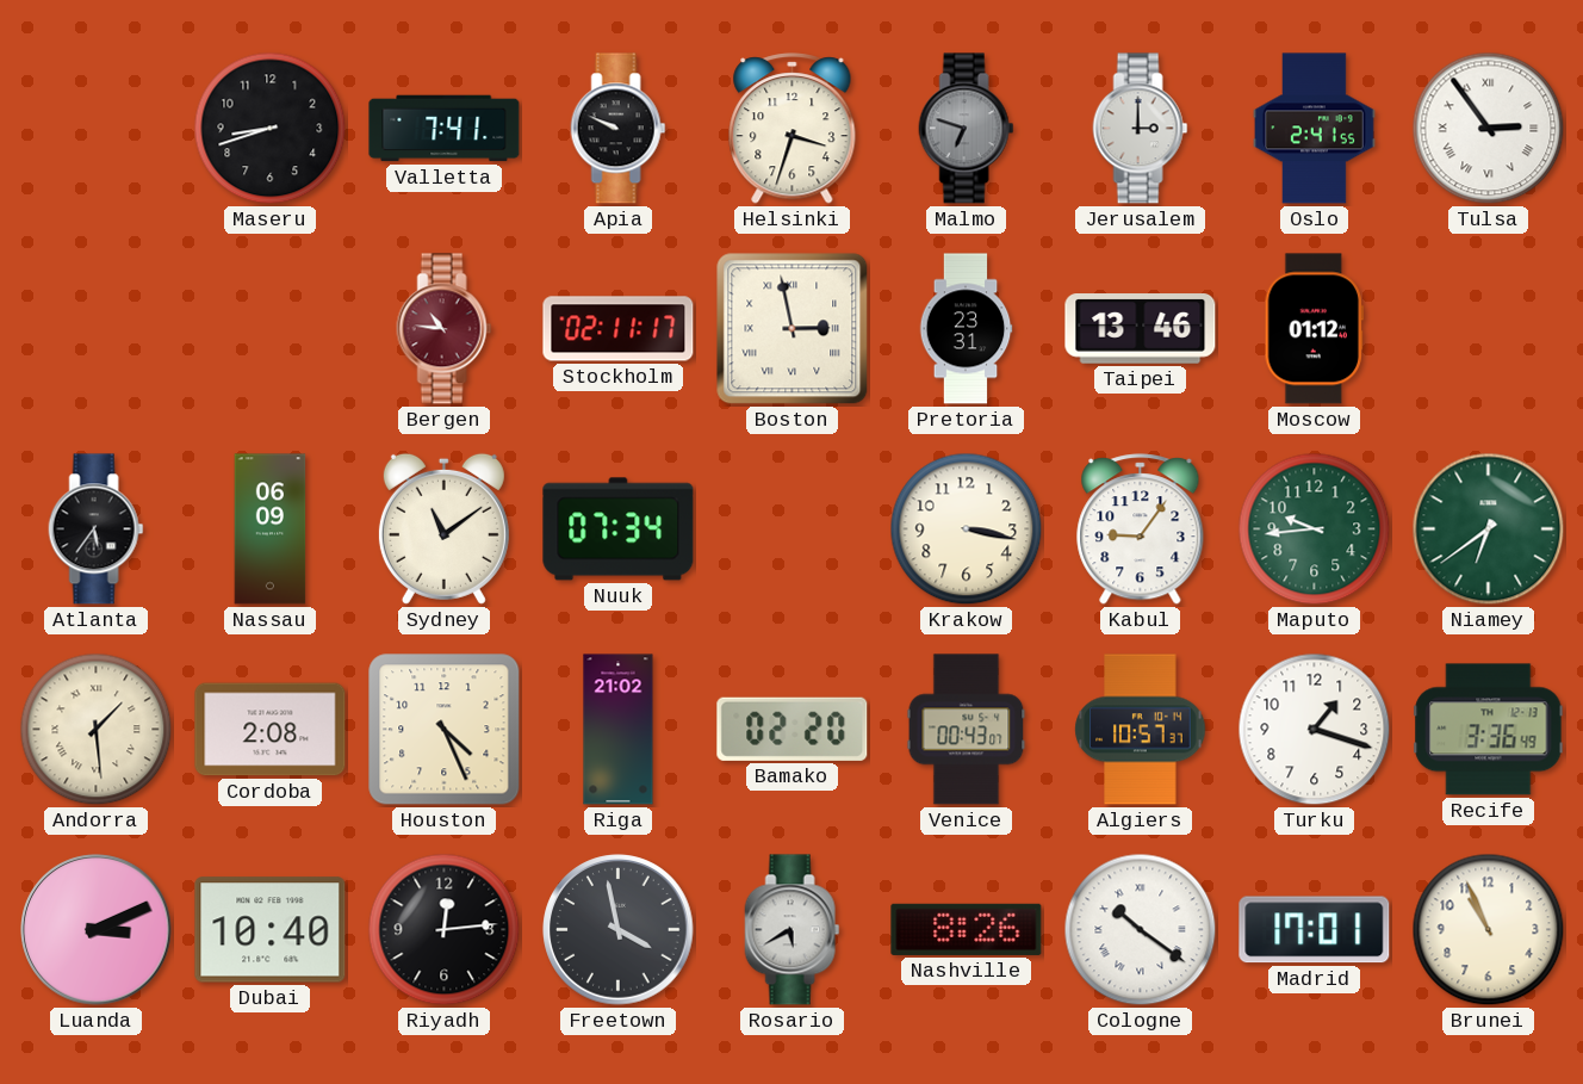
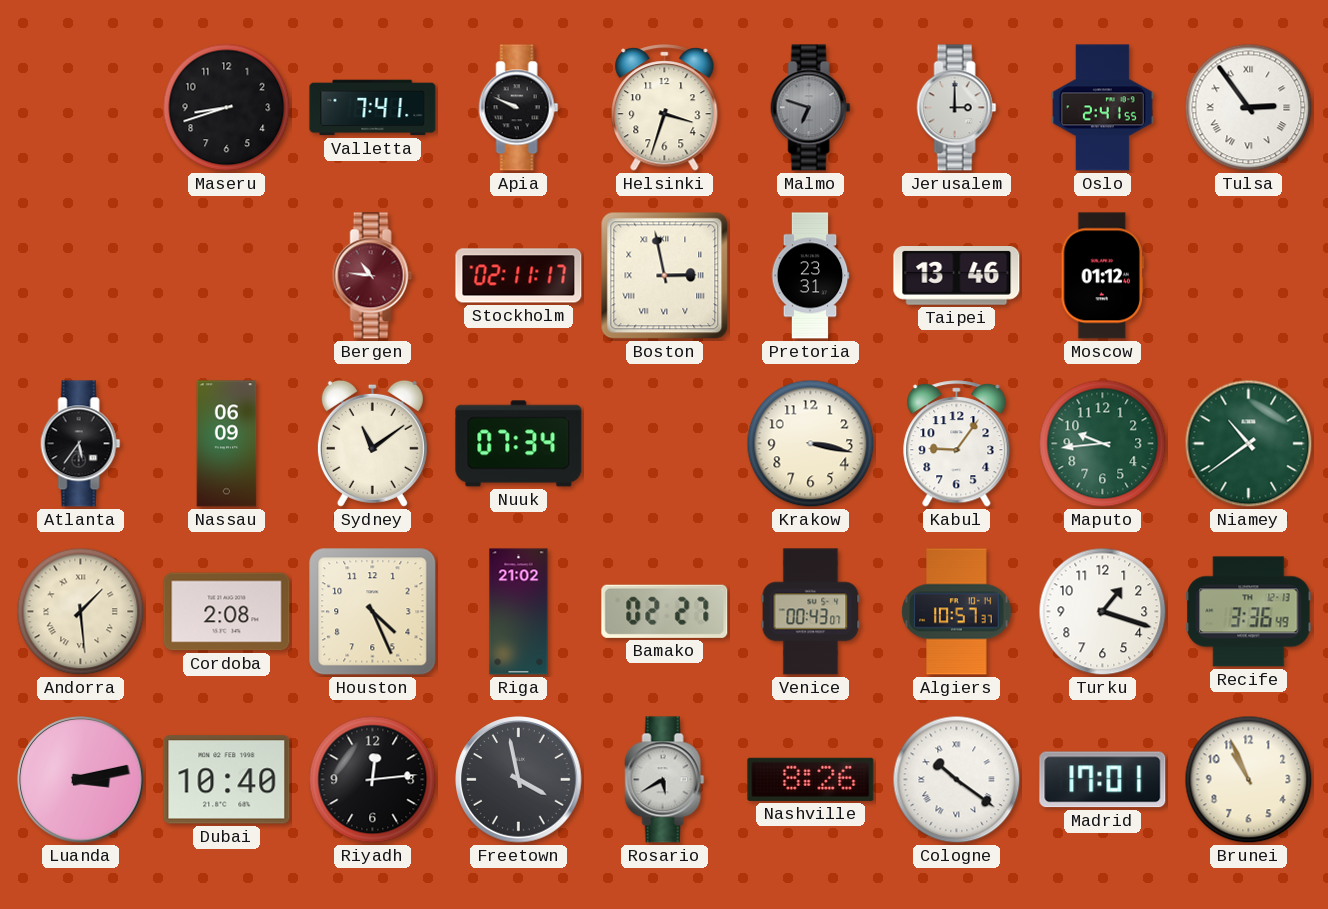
Niamey: 6:39 -> 10:39
Bamako: 02:20 -> 02:27
Luanda: 3:11 -> 3:13
